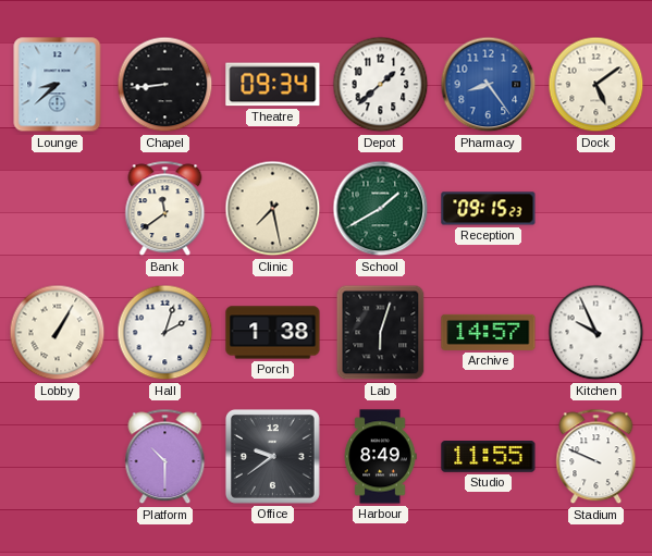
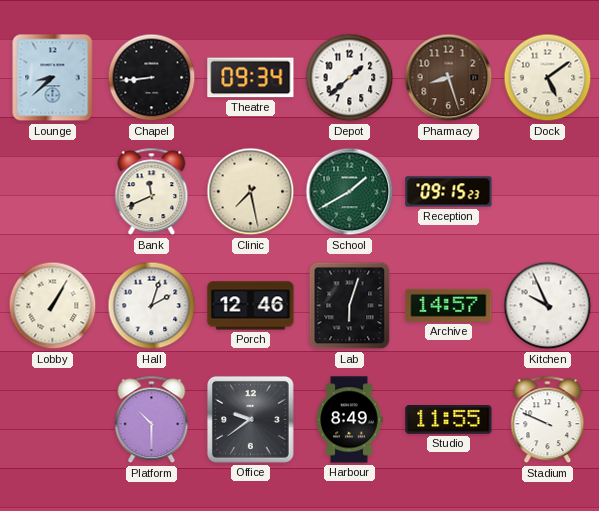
Pharmacy: 8:24 -> 8:27
Pharmacy dial: blue -> brown
Bank: 11:39 -> 11:41
Porch: 1:38 -> 12:46
